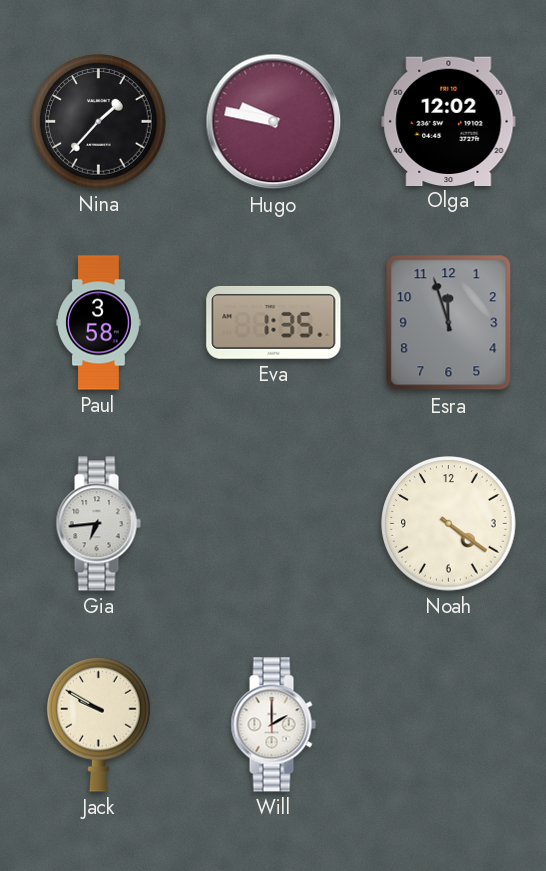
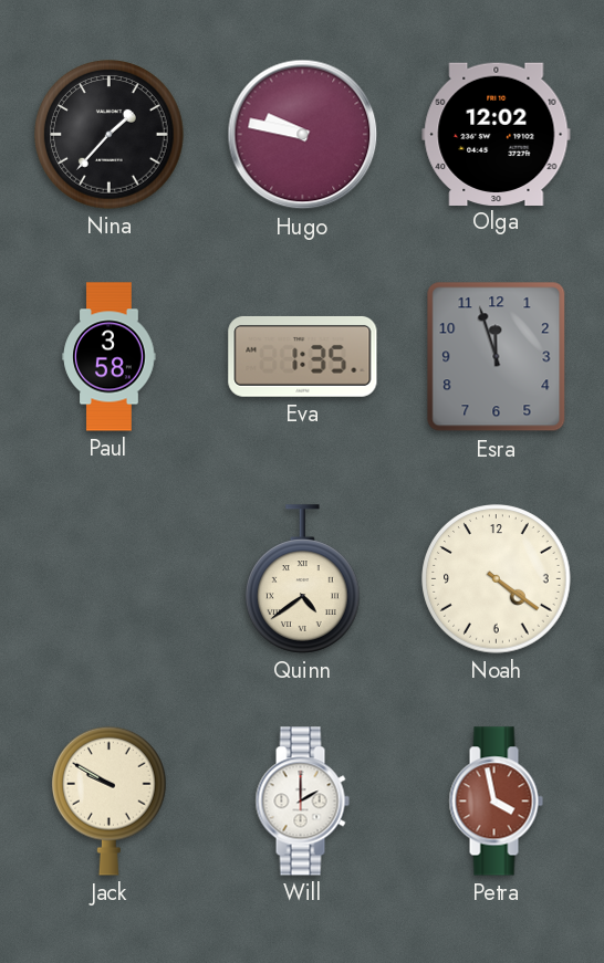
Gia: 6:44 -> none
Quinn: none -> 4:39
Petra: none -> 3:58
